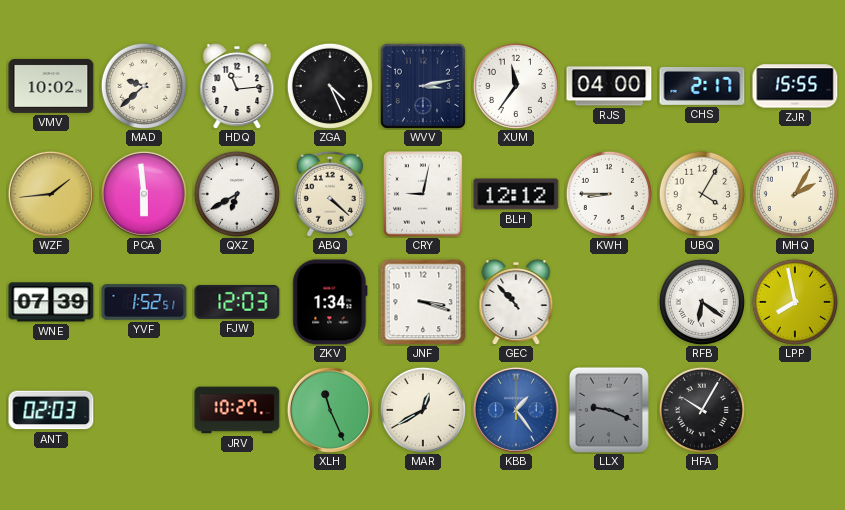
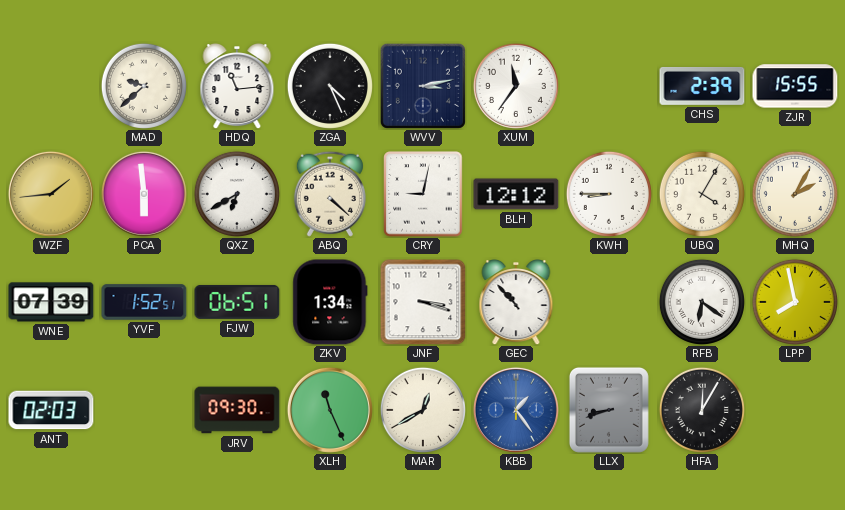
VMV: 10:02 -> none
RJS: 04:00 -> none
CHS: 2:17 -> 2:39
FJW: 12:03 -> 06:51
JRV: 10:27 -> 09:30
LLX: 9:19 -> 8:42
HFA: 10:05 -> 12:05
